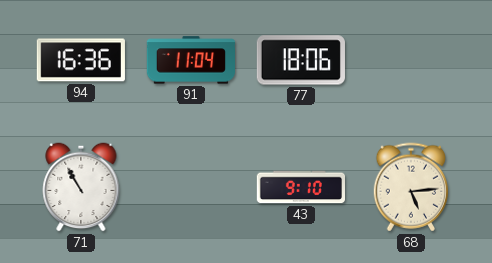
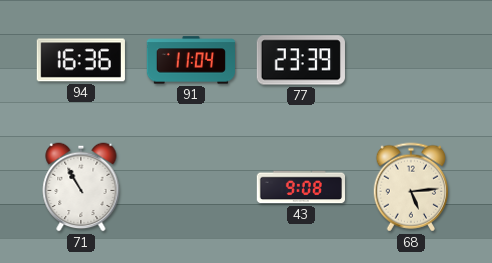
77: 18:06 -> 23:39
43: 9:10 -> 9:08
